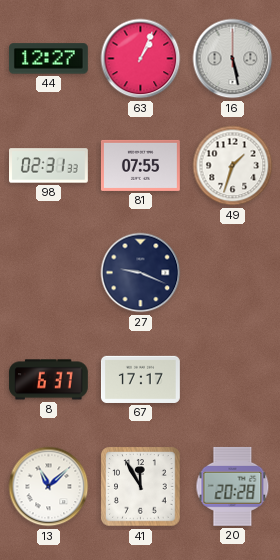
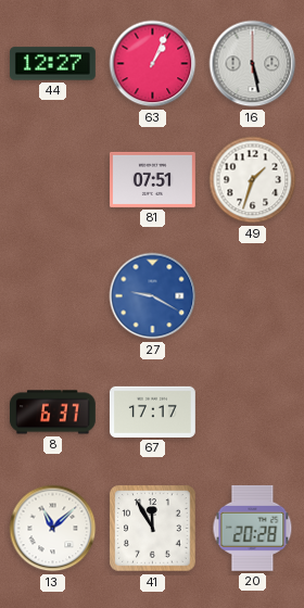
98: 02:31 -> none
81: 07:55 -> 07:51
27: 9:19 -> 9:20
27 dial: navy -> blue
